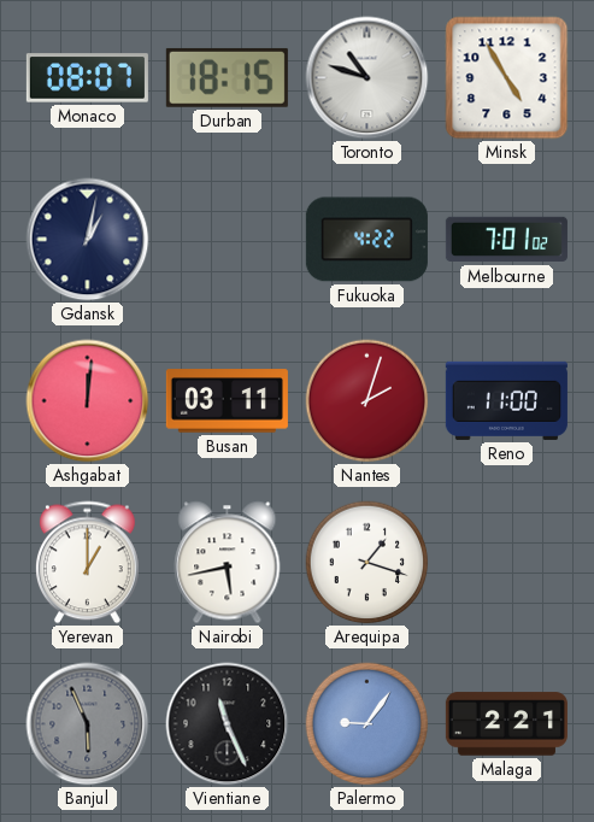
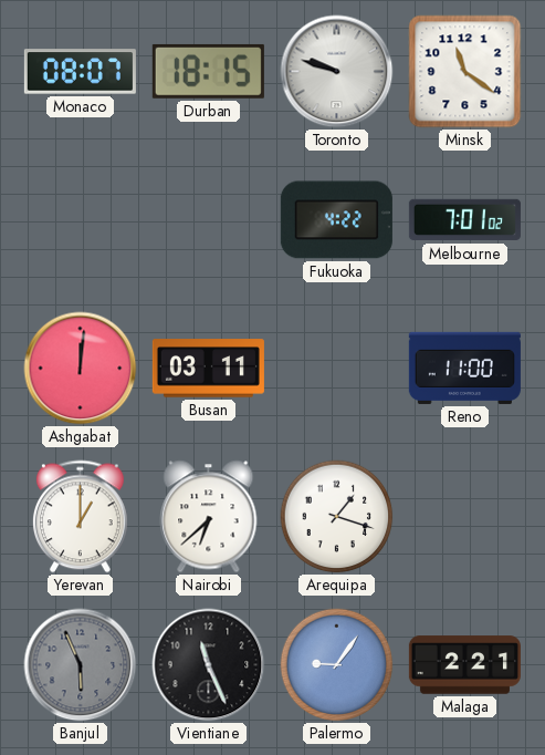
Toronto: 10:48 -> 9:48
Minsk: 4:55 -> 11:21
Gdansk: 1:02 -> none
Nantes: 2:03 -> none
Nairobi: 5:43 -> 6:38
